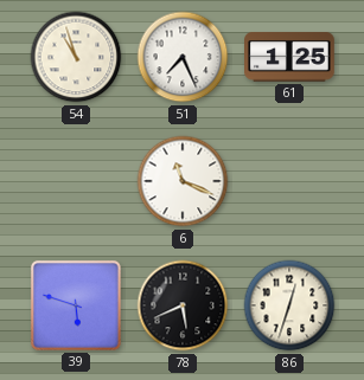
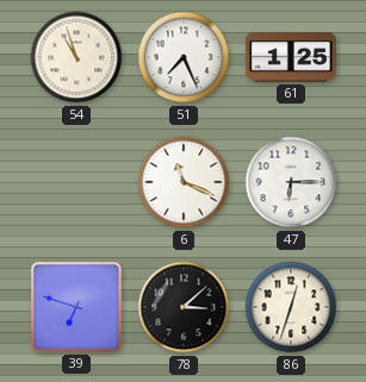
47: none -> 6:15
39: 5:48 -> 6:48
78: 5:41 -> 3:08
